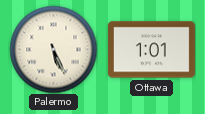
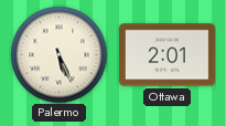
Ottawa: 1:01 -> 2:01
